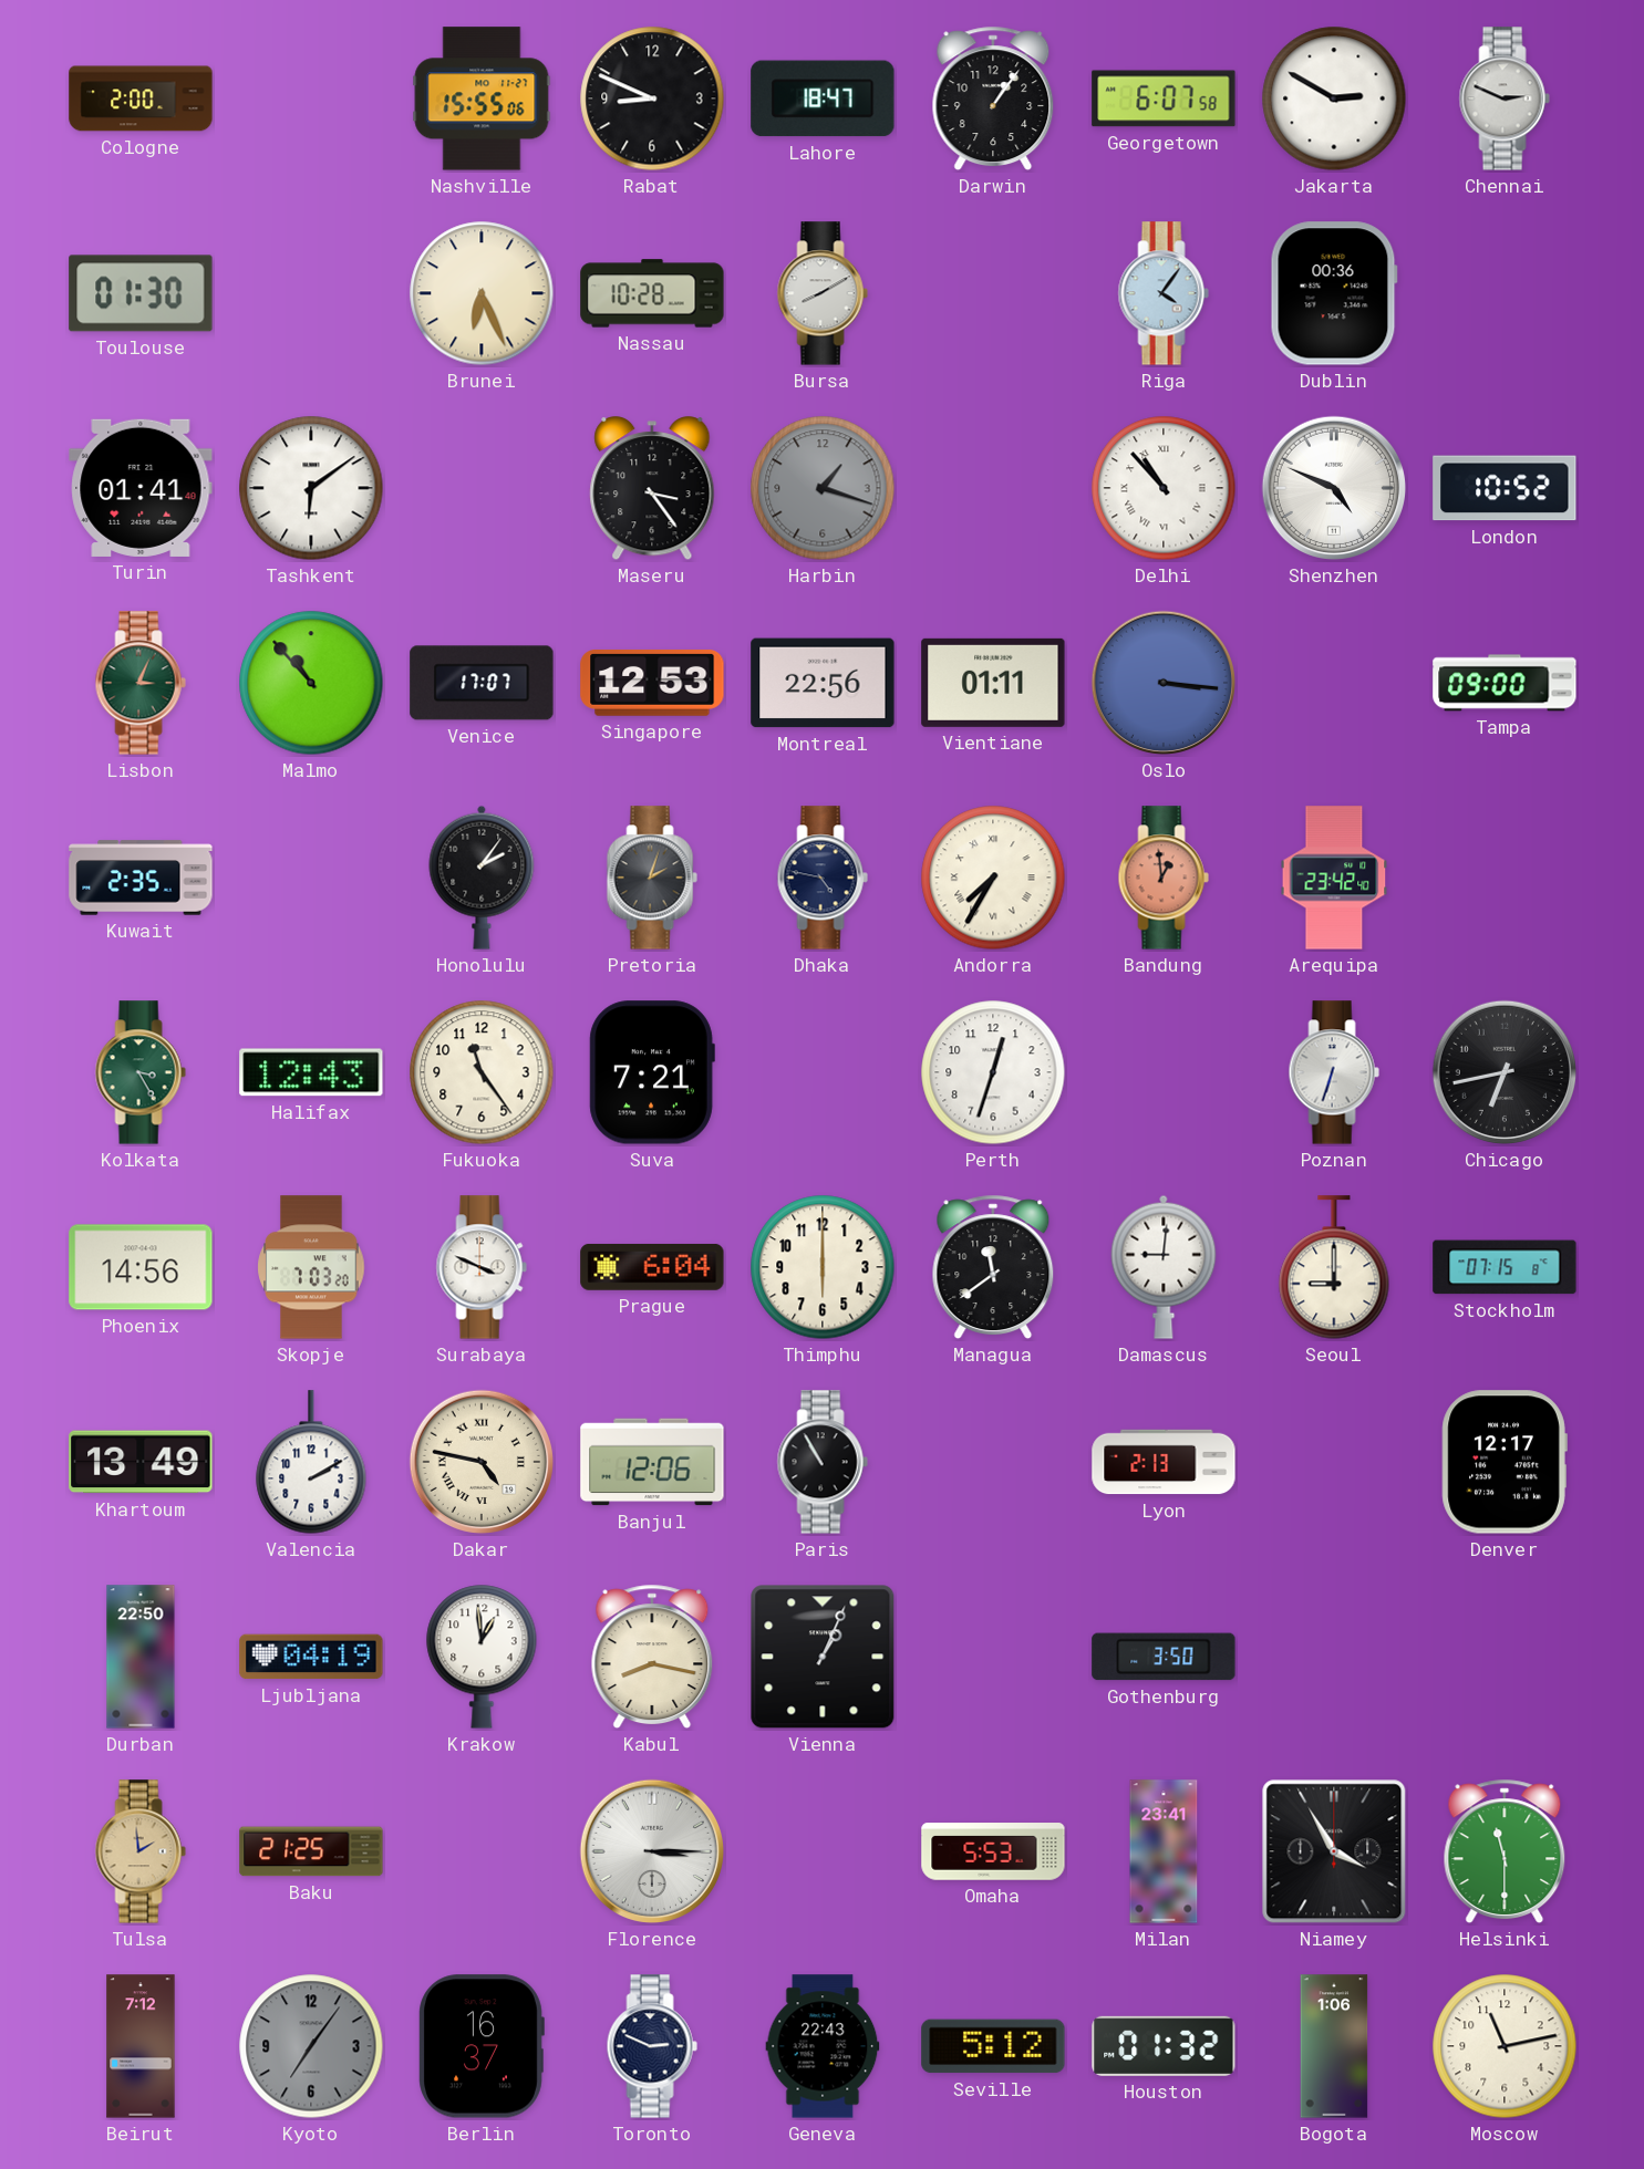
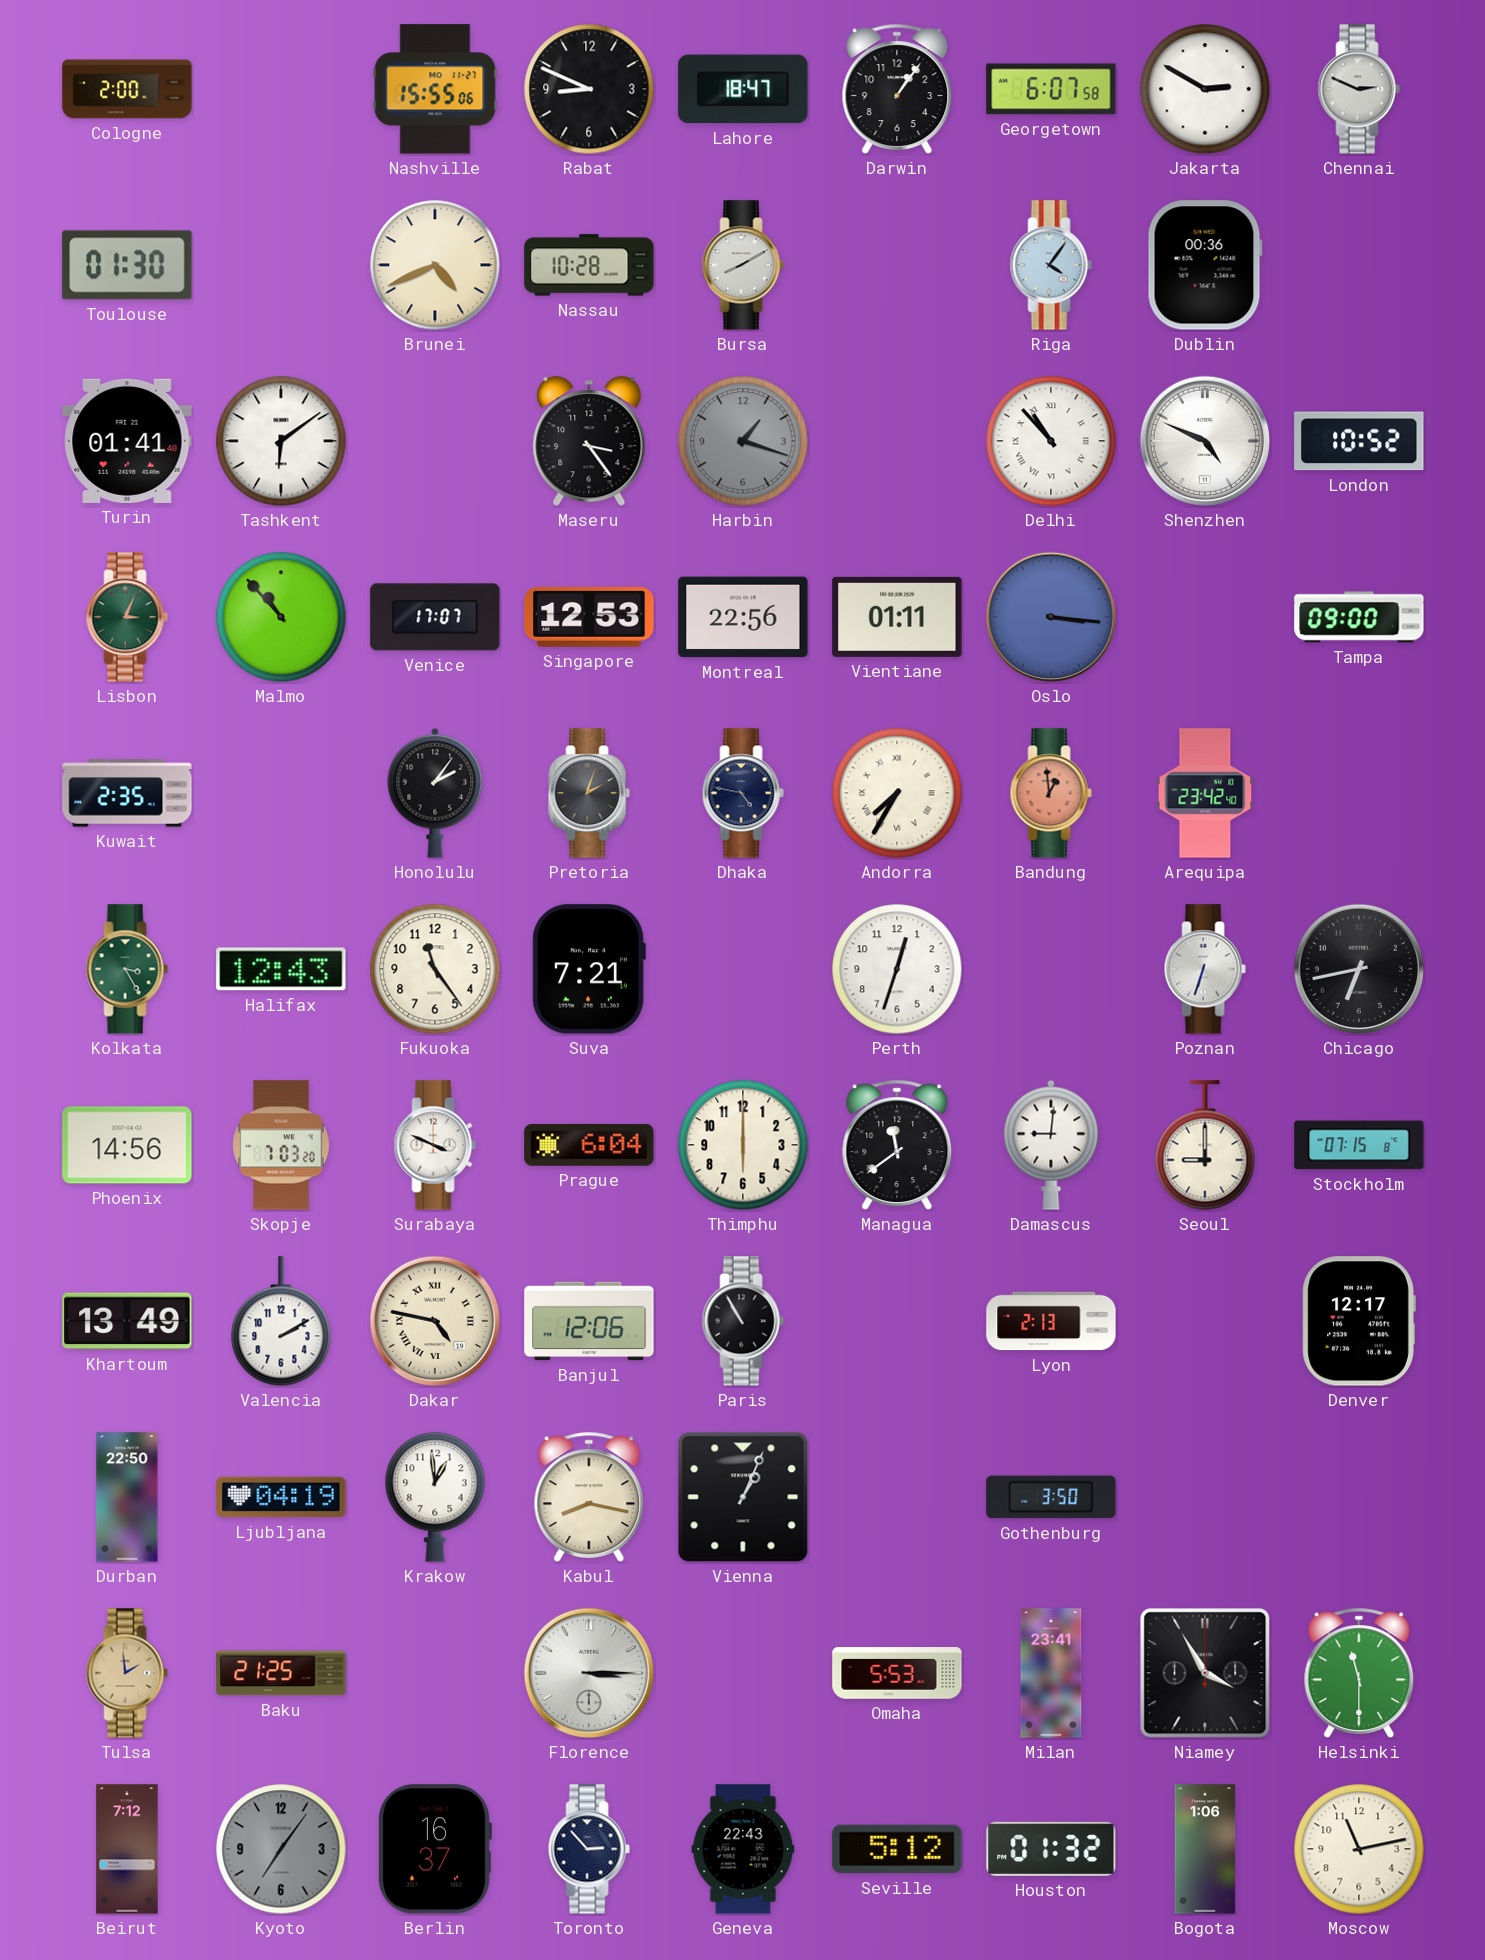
Brunei: 6:26 -> 4:41
Toronto: 2:49 -> 2:53
